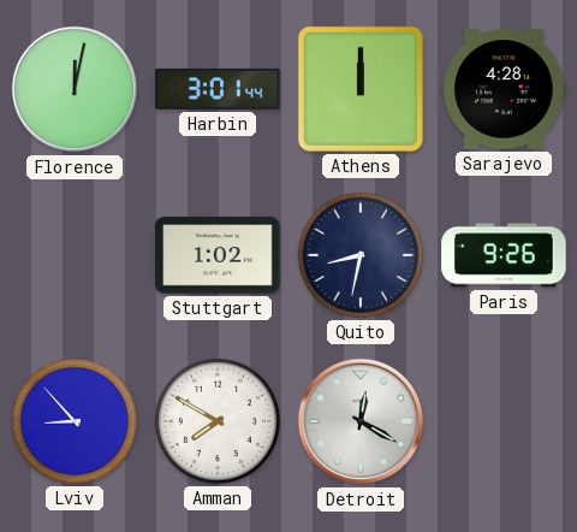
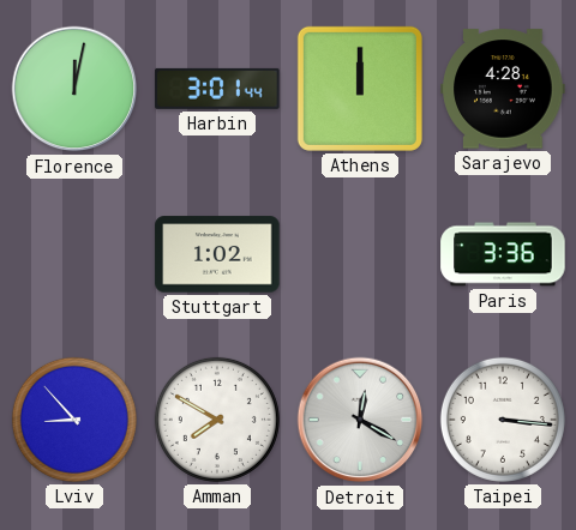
Quito: 8:32 -> none
Paris: 9:26 -> 3:36
Taipei: none -> 3:16
